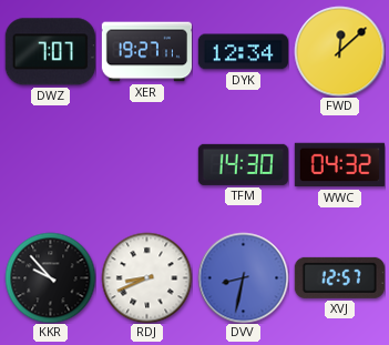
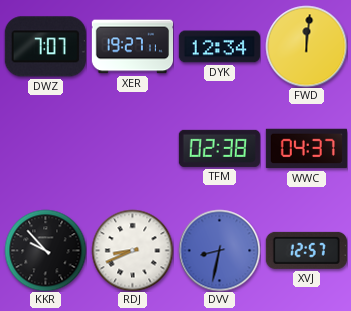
FWD: 12:08 -> 12:01
TFM: 14:30 -> 02:38
WWC: 04:32 -> 04:37
